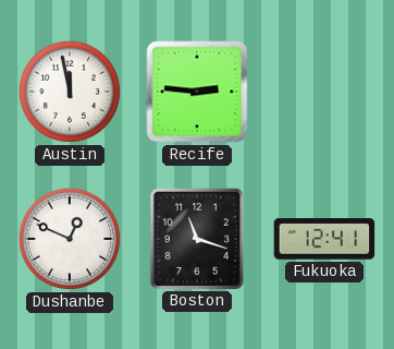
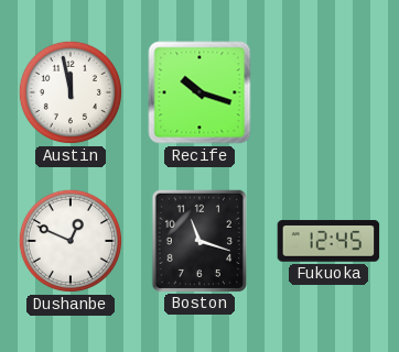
Recife: 2:46 -> 10:18
Fukuoka: 12:41 -> 12:45
